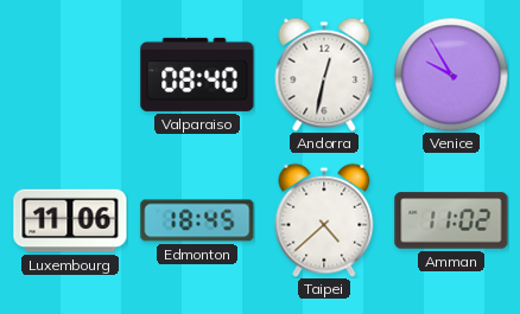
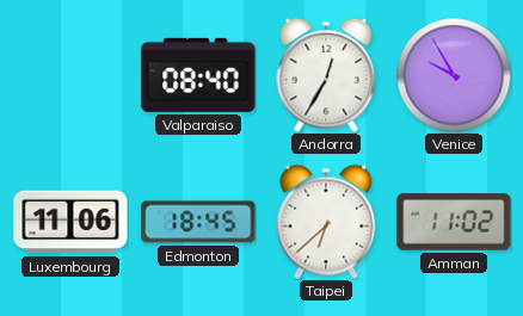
Andorra: 12:32 -> 12:35
Taipei: 4:38 -> 6:38
